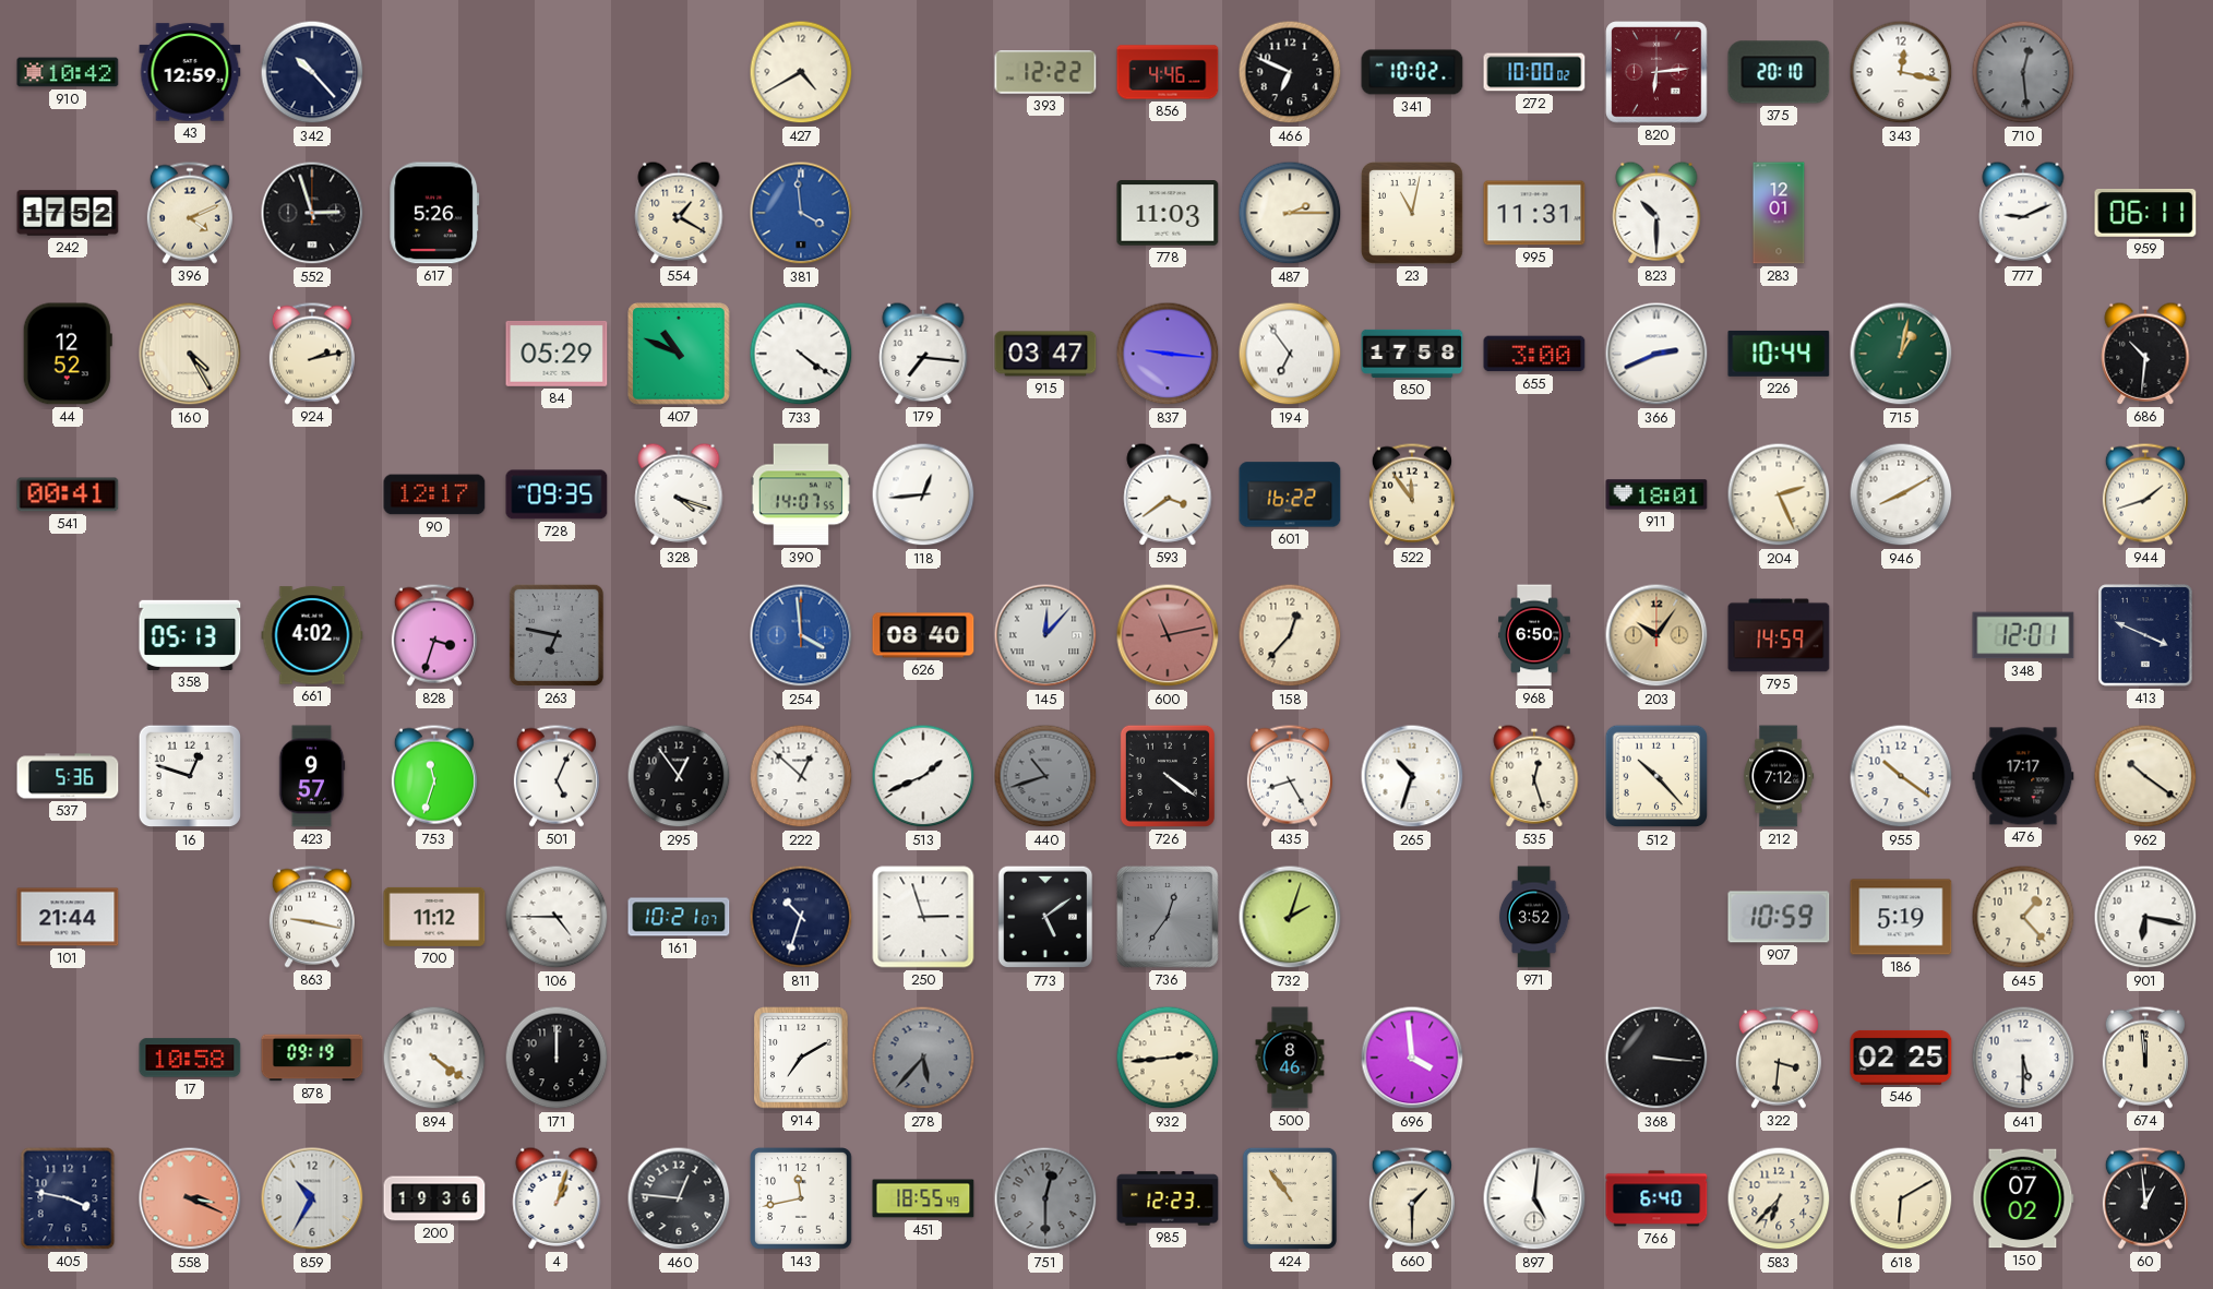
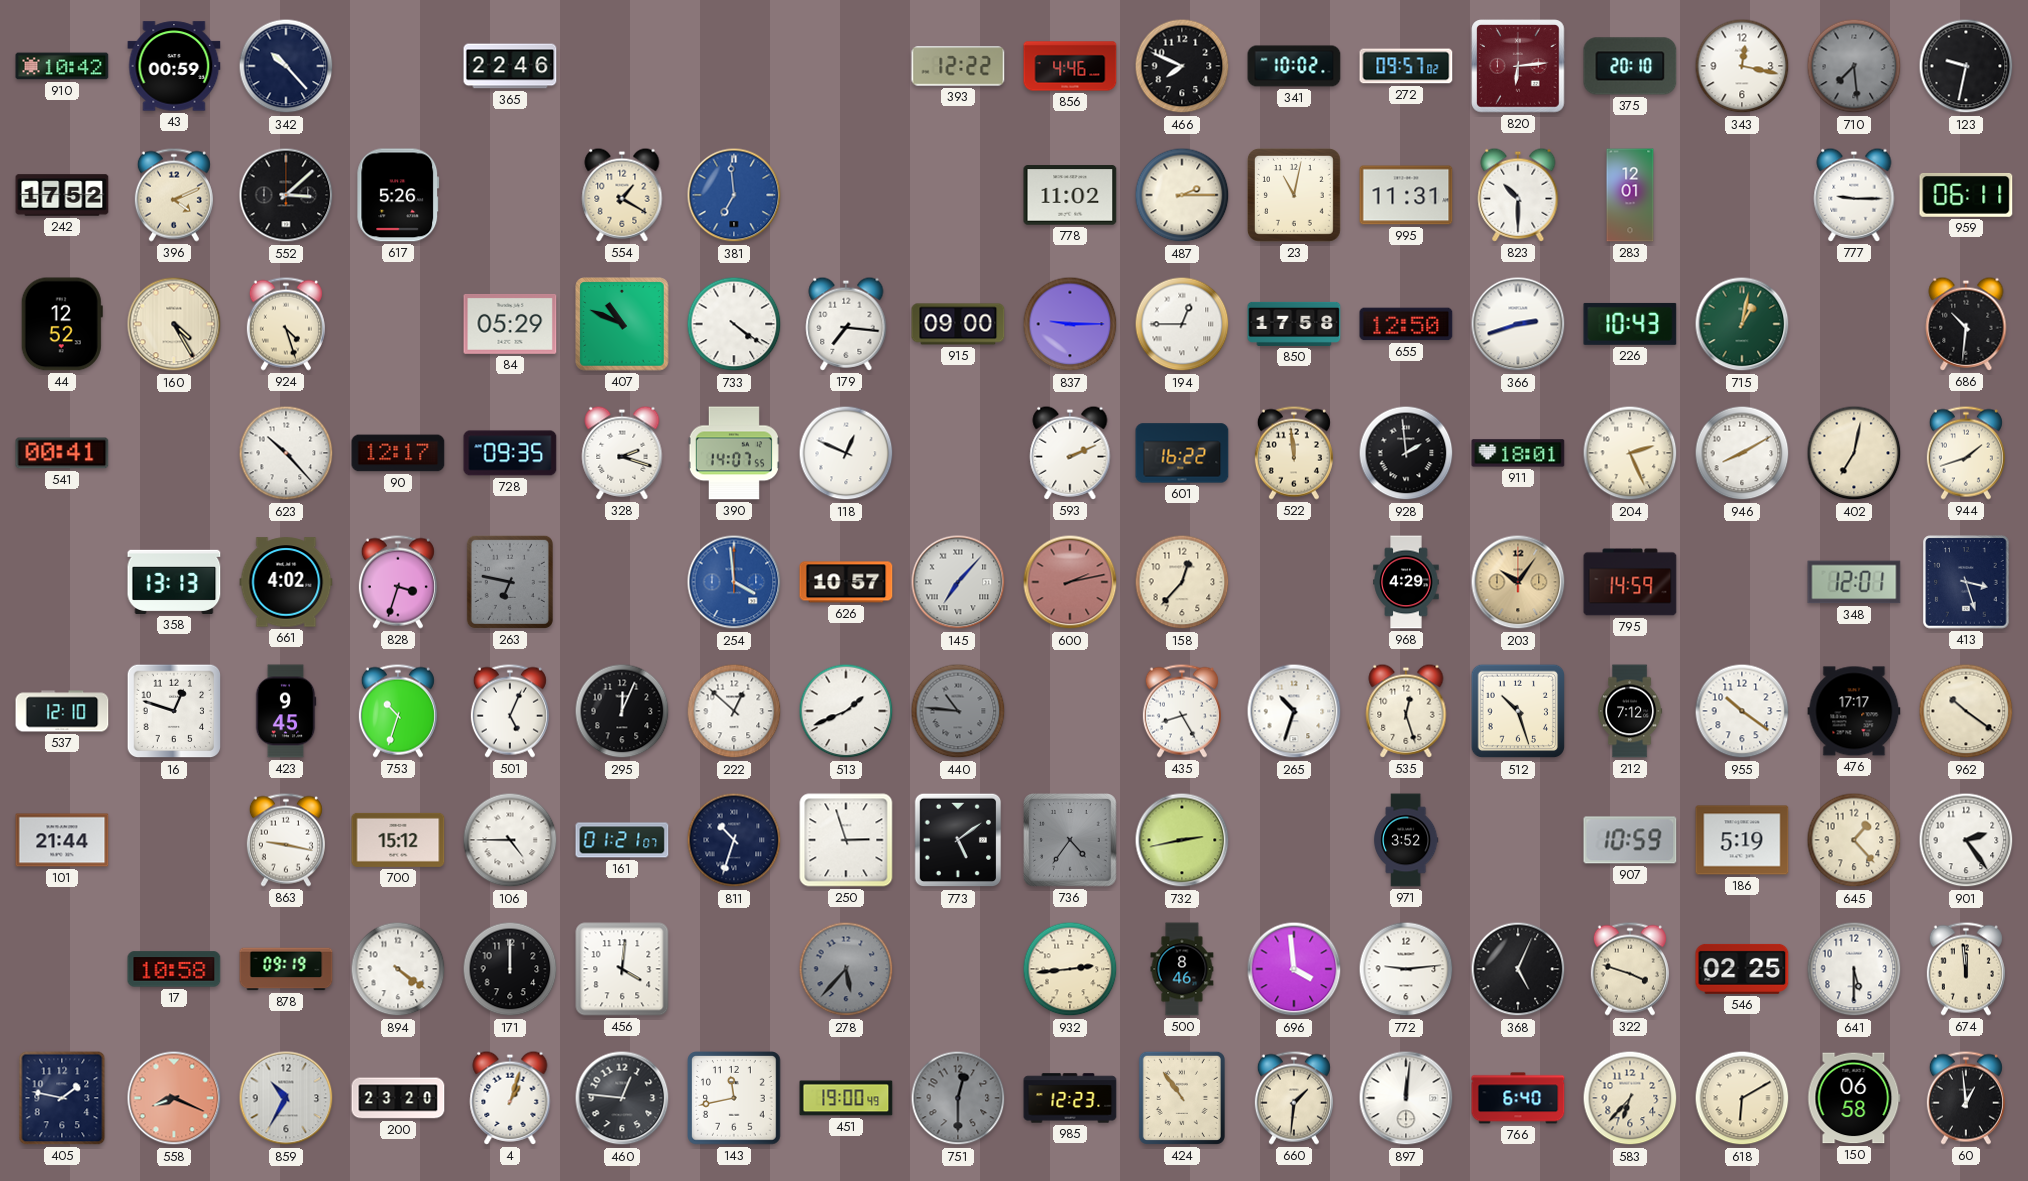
43: 12:59 -> 00:59
365: none -> 22:46
427: 4:40 -> none
466: 6:49 -> 7:49
272: 10:00 -> 09:57
710: 12:29 -> 7:29
123: none -> 9:32
552: 2:57 -> 3:08
381: 3:59 -> 6:59
778: 11:03 -> 11:02
777: 9:11 -> 9:15
924: 2:13 -> 4:27
915: 03:47 -> 09:00
837: 9:16 -> 9:15
194: 6:54 -> 12:45
655: 3:00 -> 12:50
366: 2:41 -> 2:42
226: 10:44 -> 10:43
623: none -> 10:23
328: 4:18 -> 2:18
118: 12:44 -> 12:49
593: 3:39 -> 2:11
522: 11:54 -> 11:59
928: none -> 1:59
402: none -> 7:02
358: 05:13 -> 13:13
626: 08:40 -> 10:57
145: 12:07 -> 7:07
600: 11:13 -> 2:13
968: 6:50 -> 4:29
413: 3:49 -> 3:27
537: 5:36 -> 12:10
423: 9:57 -> 9:45
753: 11:33 -> 10:33
295: 12:54 -> 12:04
440: 10:42 -> 10:46
726: 4:21 -> none
512: 10:23 -> 10:27
700: 11:12 -> 15:12
161: 10:21 -> 01:21
736: 12:36 -> 4:36
732: 2:03 -> 2:43
901: 6:17 -> 2:24
456: none -> 4:01
914: 7:10 -> none
772: none -> 9:14
368: 3:16 -> 5:04
322: 3:31 -> 3:48
405: 3:47 -> 1:47
558: 3:19 -> 8:19
200: 19:36 -> 23:20
451: 18:55 -> 19:00
660: 1:30 -> 1:31
897: 5:01 -> 12:01
150: 07:02 -> 06:58
